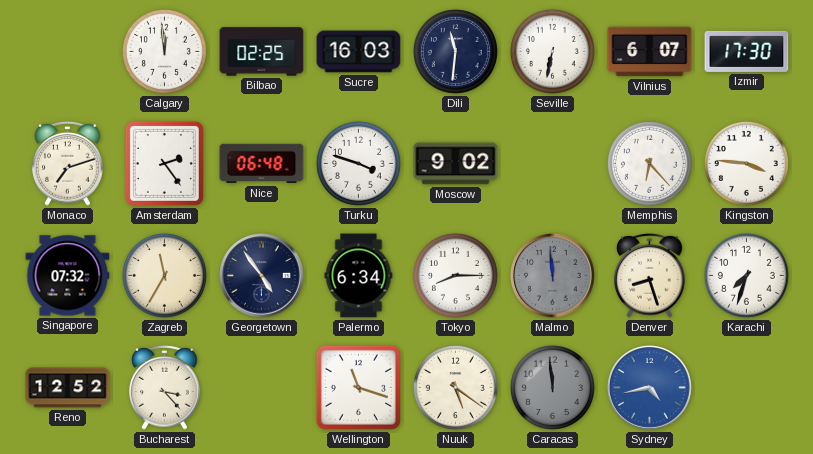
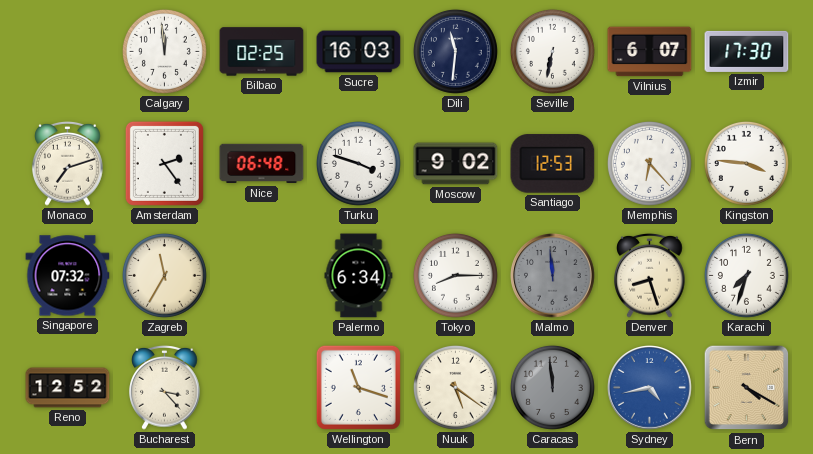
Santiago: none -> 12:53
Georgetown: 4:54 -> none
Bern: none -> 4:20
